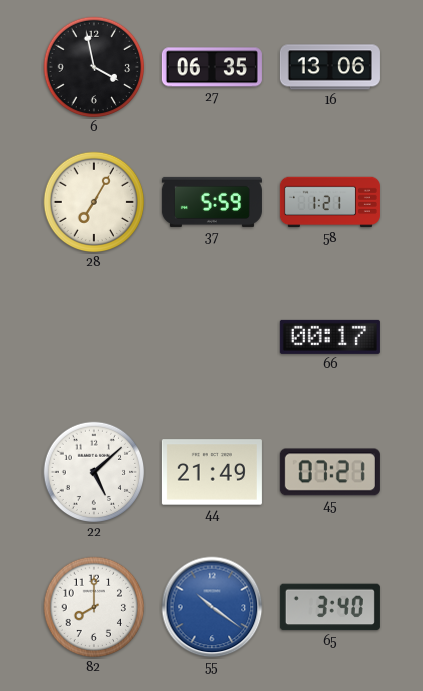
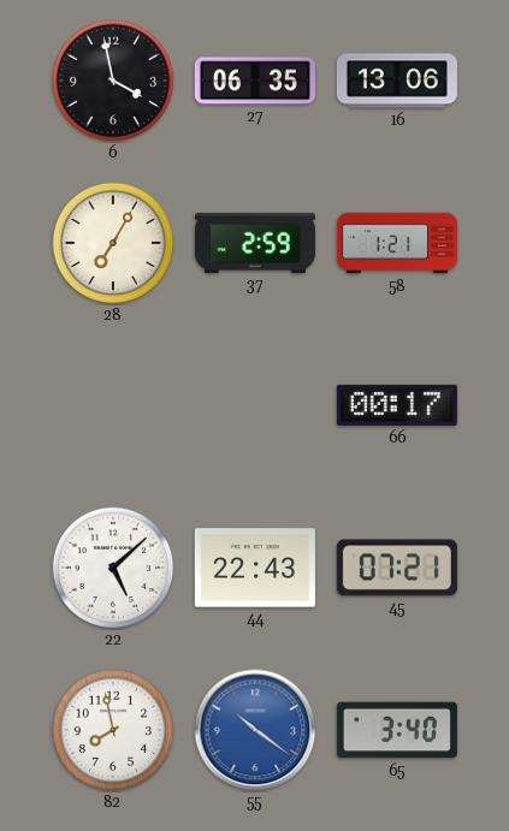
37: 5:59 -> 2:59
44: 21:49 -> 22:43
82: 8:00 -> 7:58
